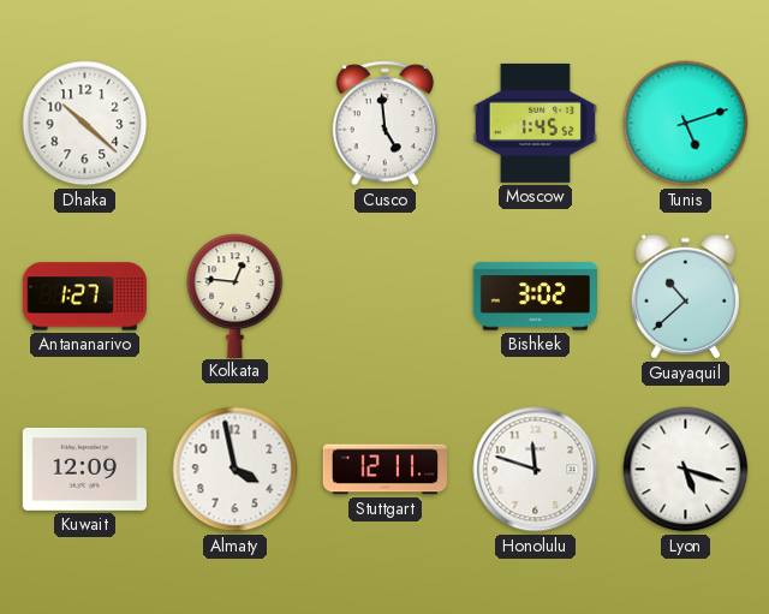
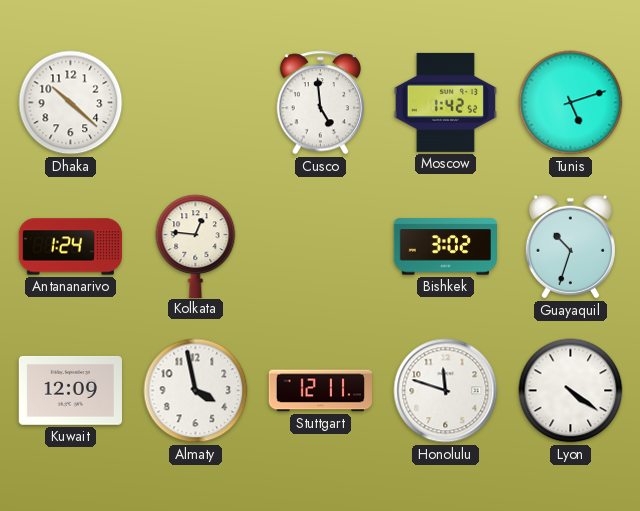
Moscow: 1:45 -> 1:42
Antananarivo: 1:27 -> 1:24
Guayaquil: 10:38 -> 10:33
Lyon: 5:18 -> 4:21
